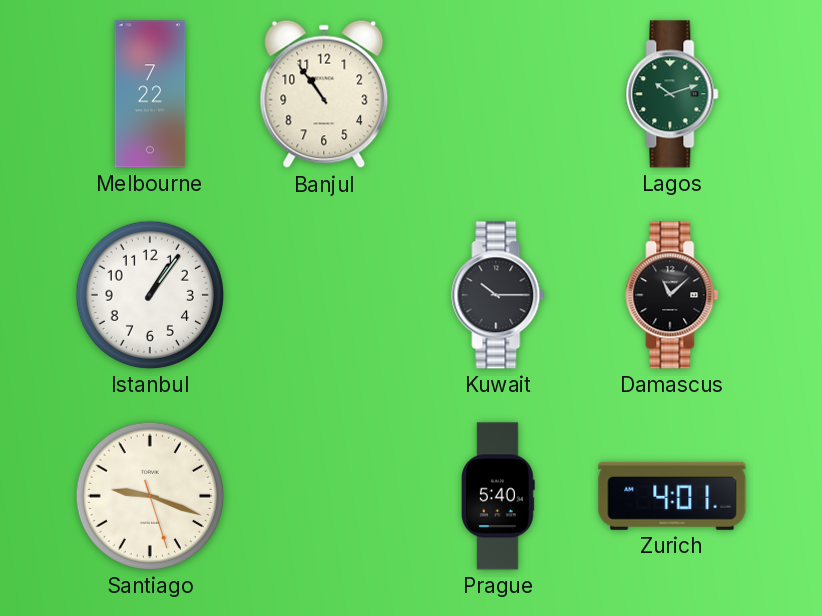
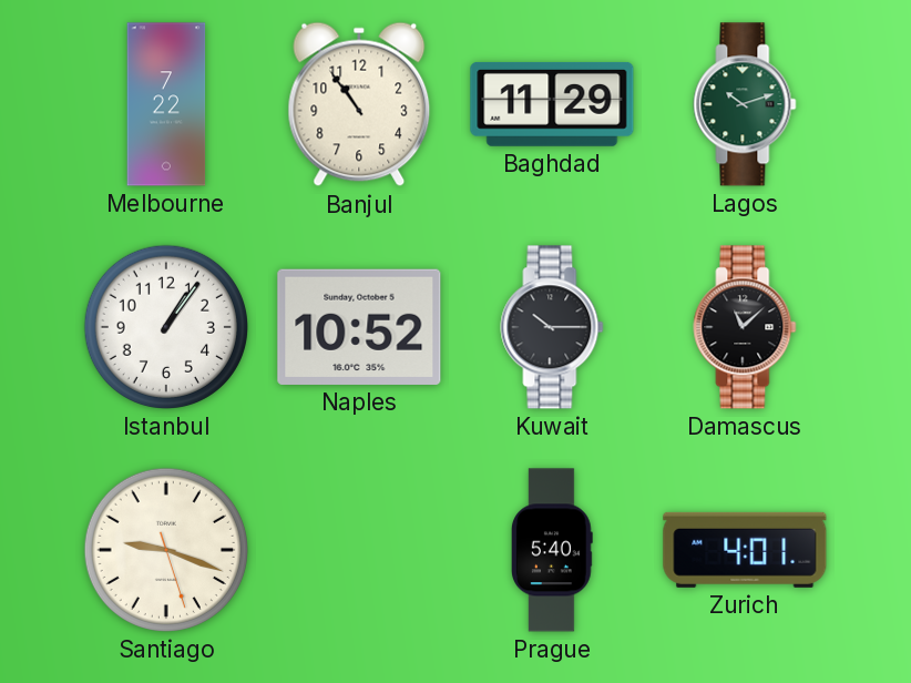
Baghdad: none -> 11:29
Naples: none -> 10:52
